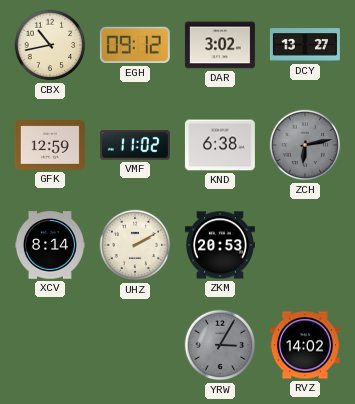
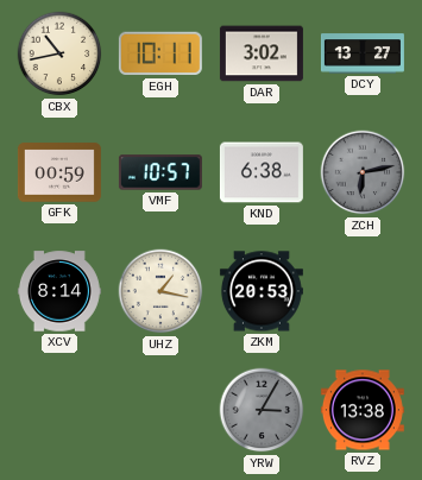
EGH: 09:12 -> 10:11
GFK: 12:59 -> 00:59
VMF: 11:02 -> 10:57
UHZ: 2:10 -> 1:17
RVZ: 14:02 -> 13:38
